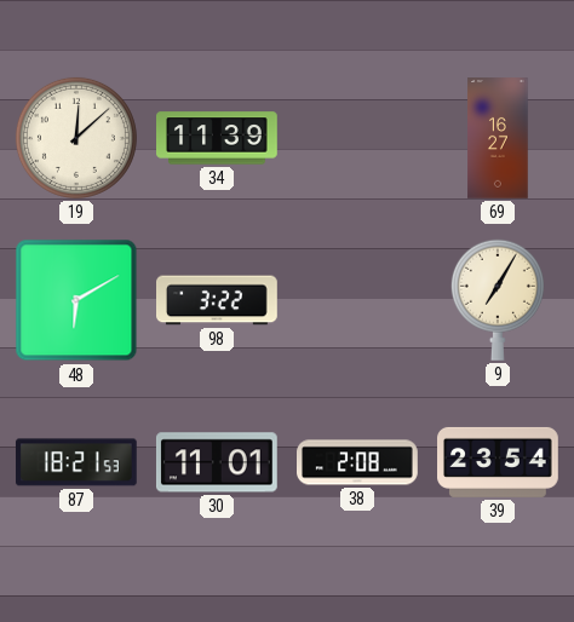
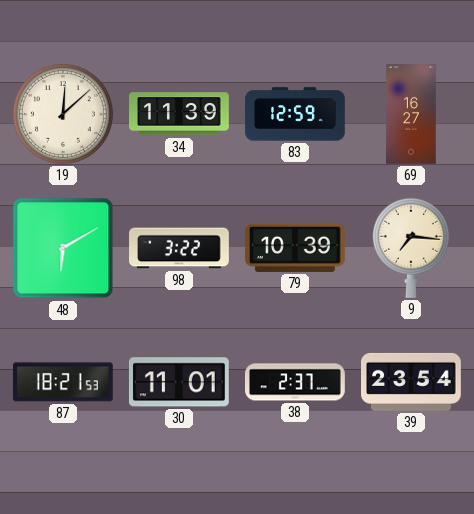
83: none -> 12:59
79: none -> 10:39
9: 7:05 -> 7:16
38: 2:08 -> 2:37
